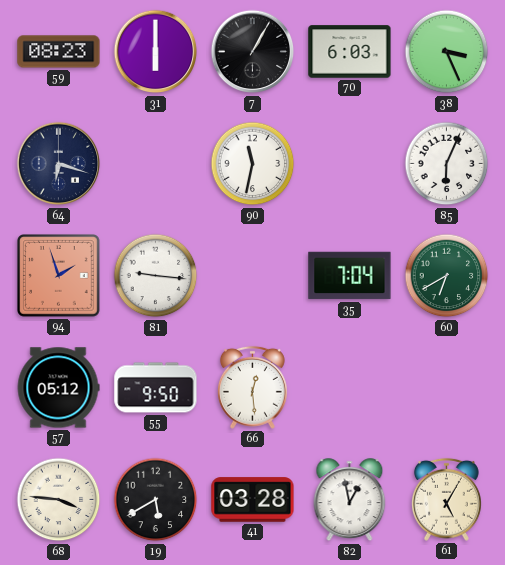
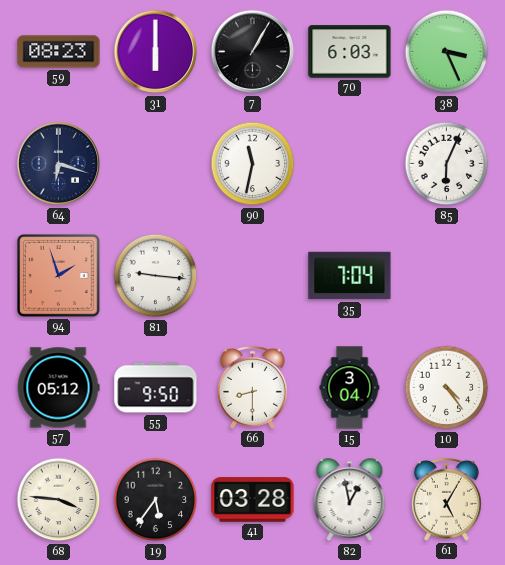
60: 6:40 -> none
66: 12:29 -> 8:30
15: none -> 3:04
10: none -> 4:24
19: 5:40 -> 5:36
